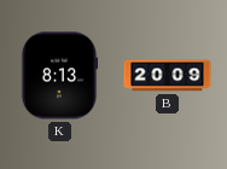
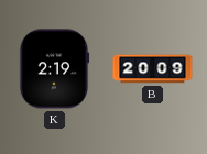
K: 8:13 -> 2:19
